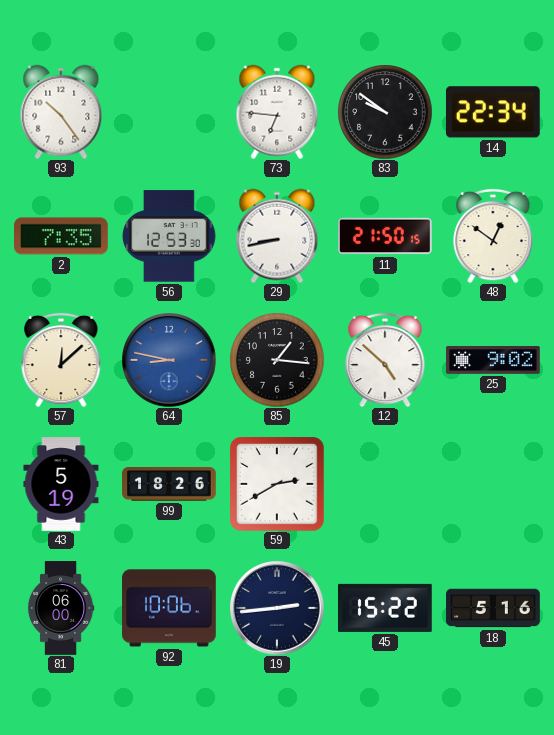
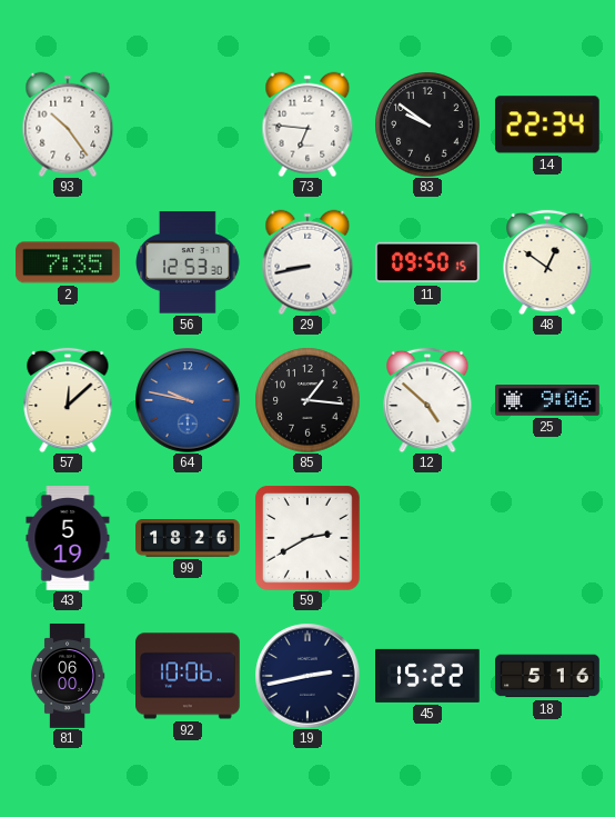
11: 21:50 -> 09:50
64: 8:47 -> 9:47
25: 9:02 -> 9:06
19: 2:44 -> 2:43
